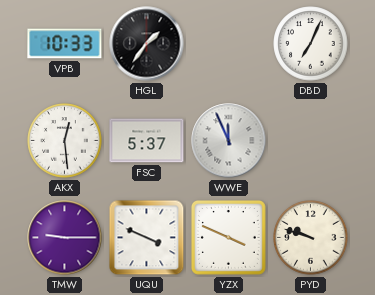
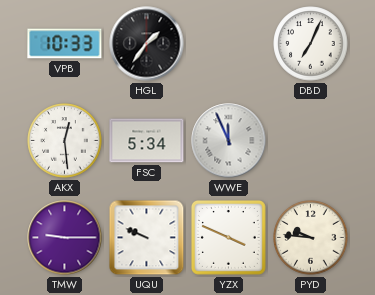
FSC: 5:37 -> 5:34
UQU: 3:49 -> 9:49
PYD: 9:48 -> 9:46
